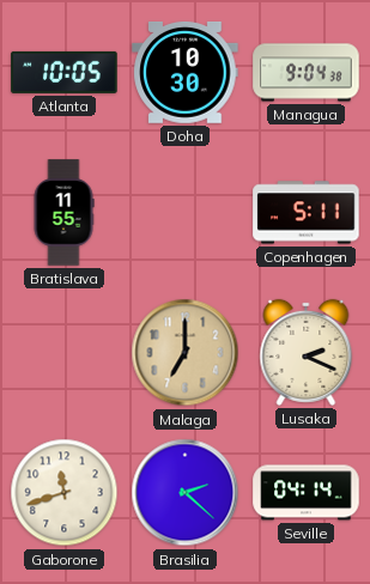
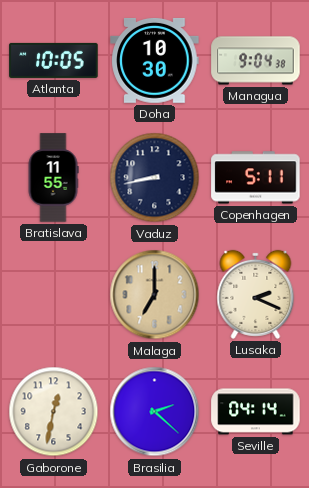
Vaduz: none -> 8:43
Gaborone: 11:42 -> 12:32
